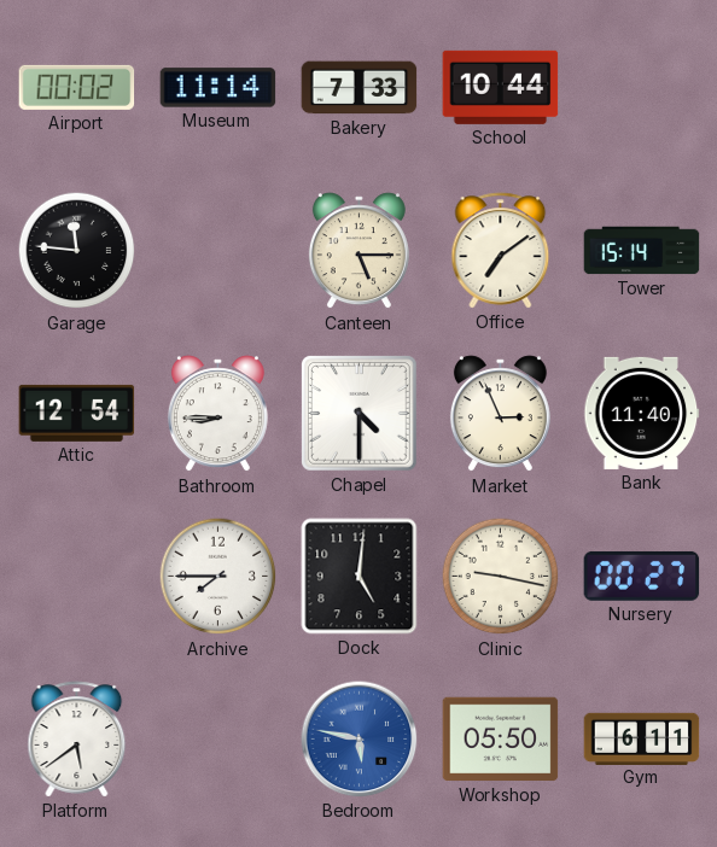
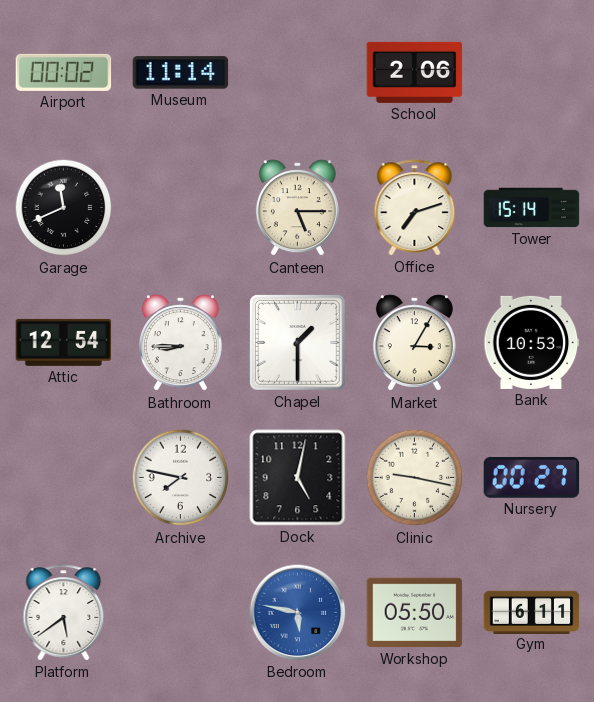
Bakery: 7:33 -> none
School: 10:44 -> 2:06
Garage: 11:46 -> 11:41
Office: 7:09 -> 7:12
Chapel: 4:30 -> 1:30
Market: 2:56 -> 3:05
Bank: 11:40 -> 10:53
Archive: 7:45 -> 7:47
Dock: 5:01 -> 5:02
